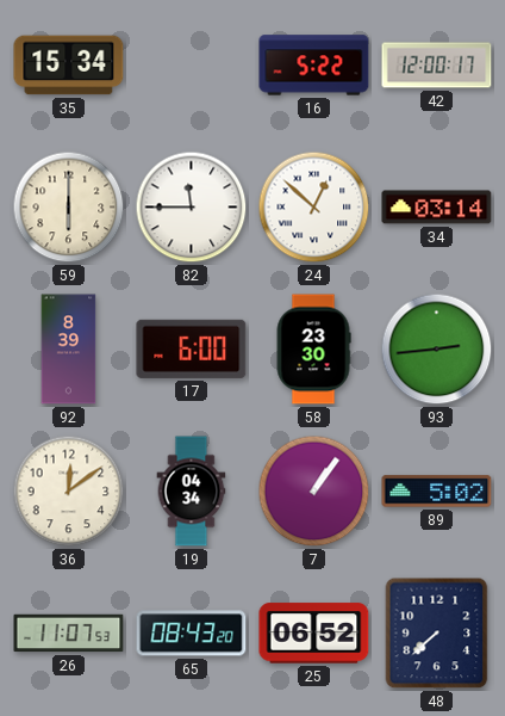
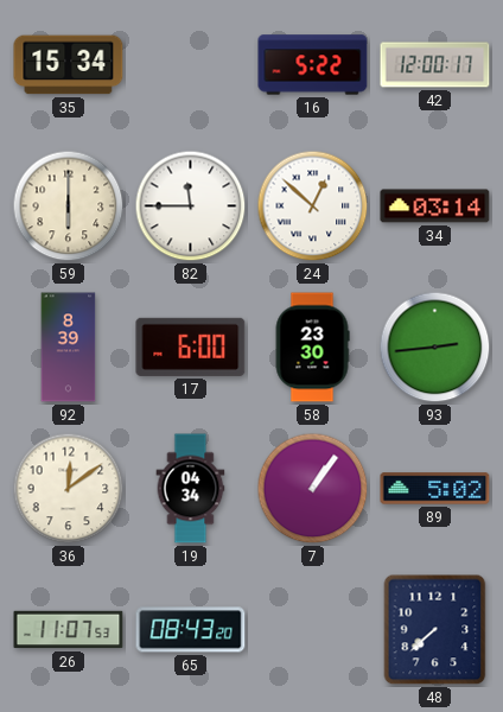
25: 06:52 -> none
